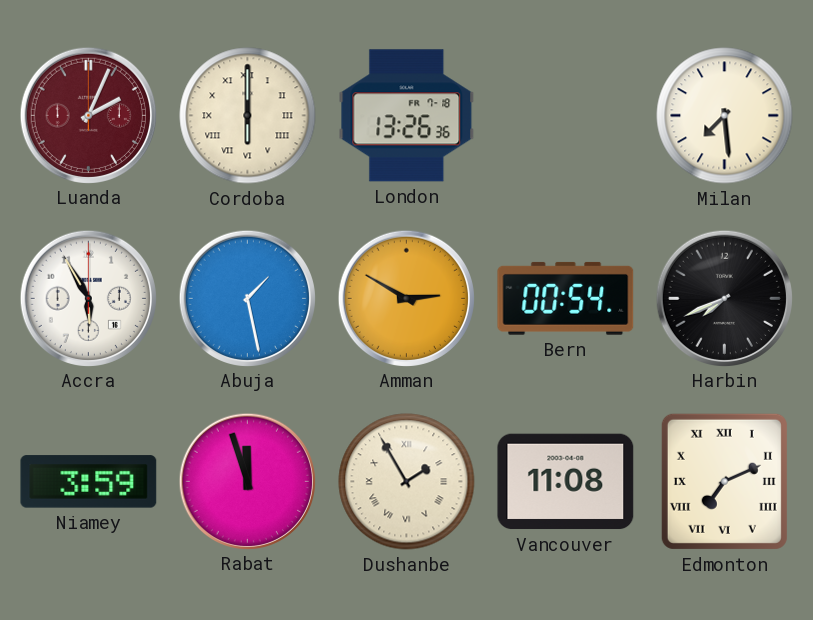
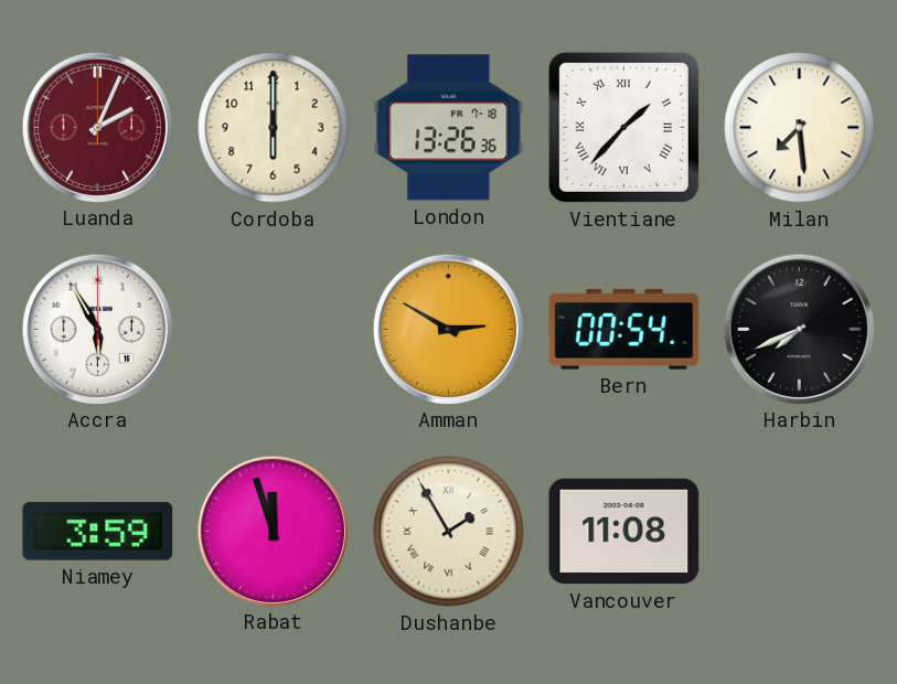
Cordoba numerals: Roman -> Arabic
Vientiane: none -> 1:37
Abuja: 1:28 -> none
Edmonton: 7:11 -> none
